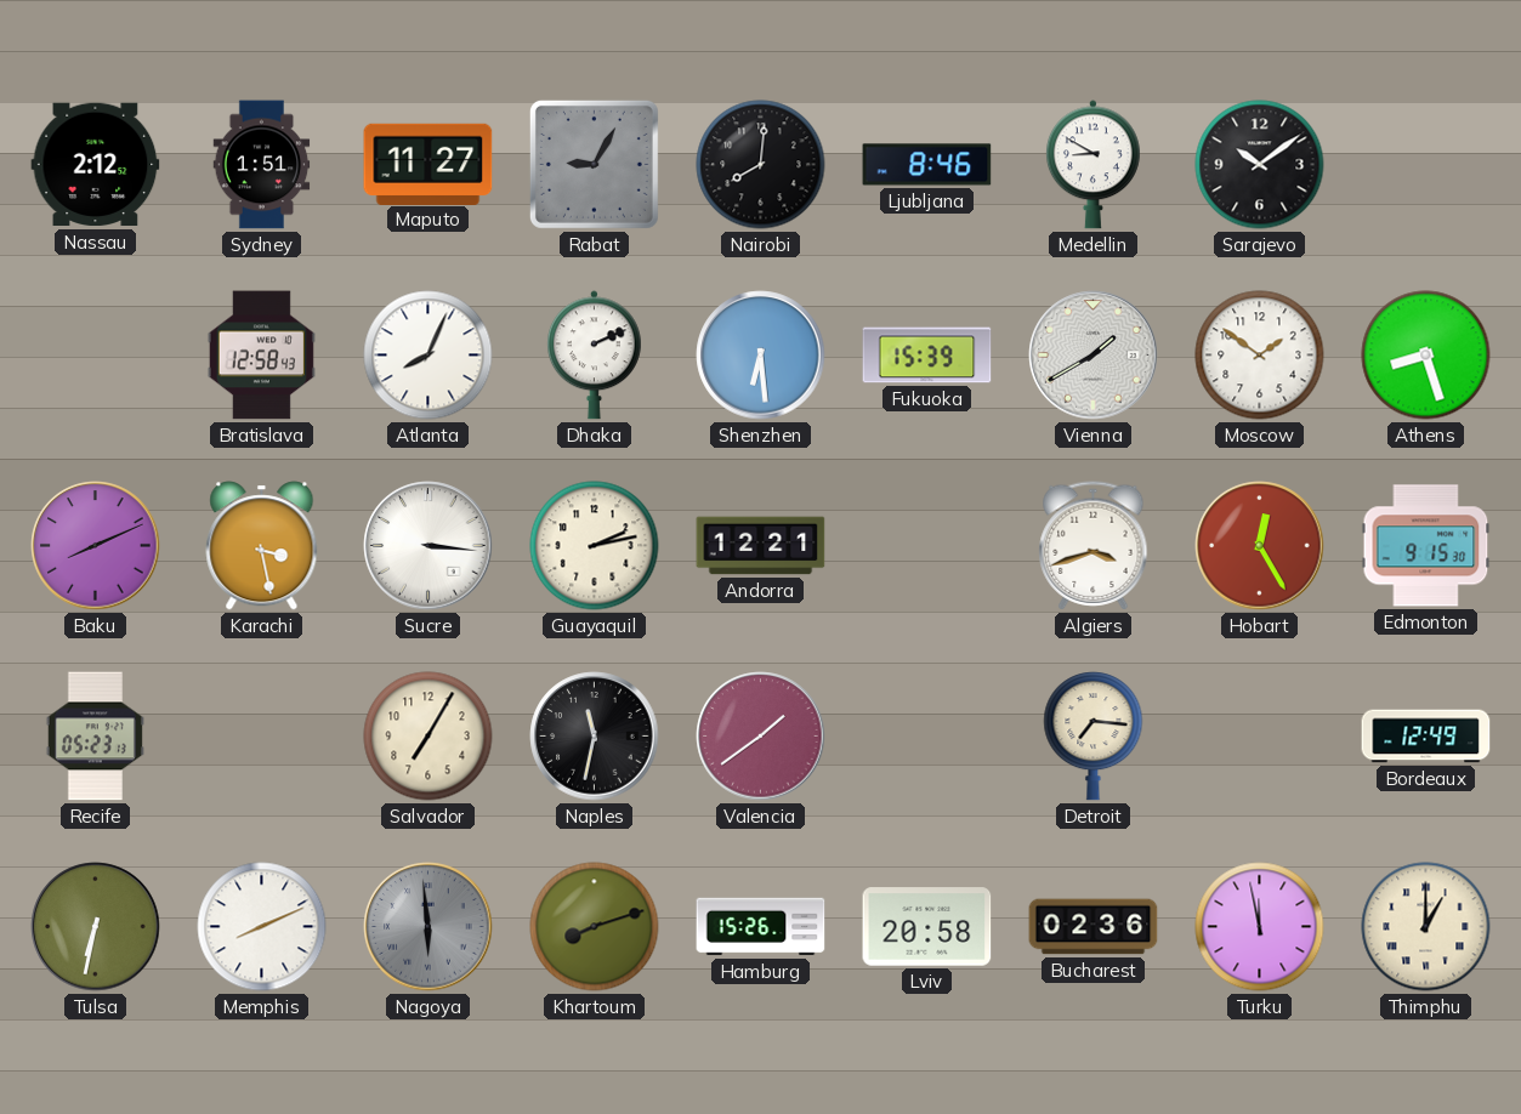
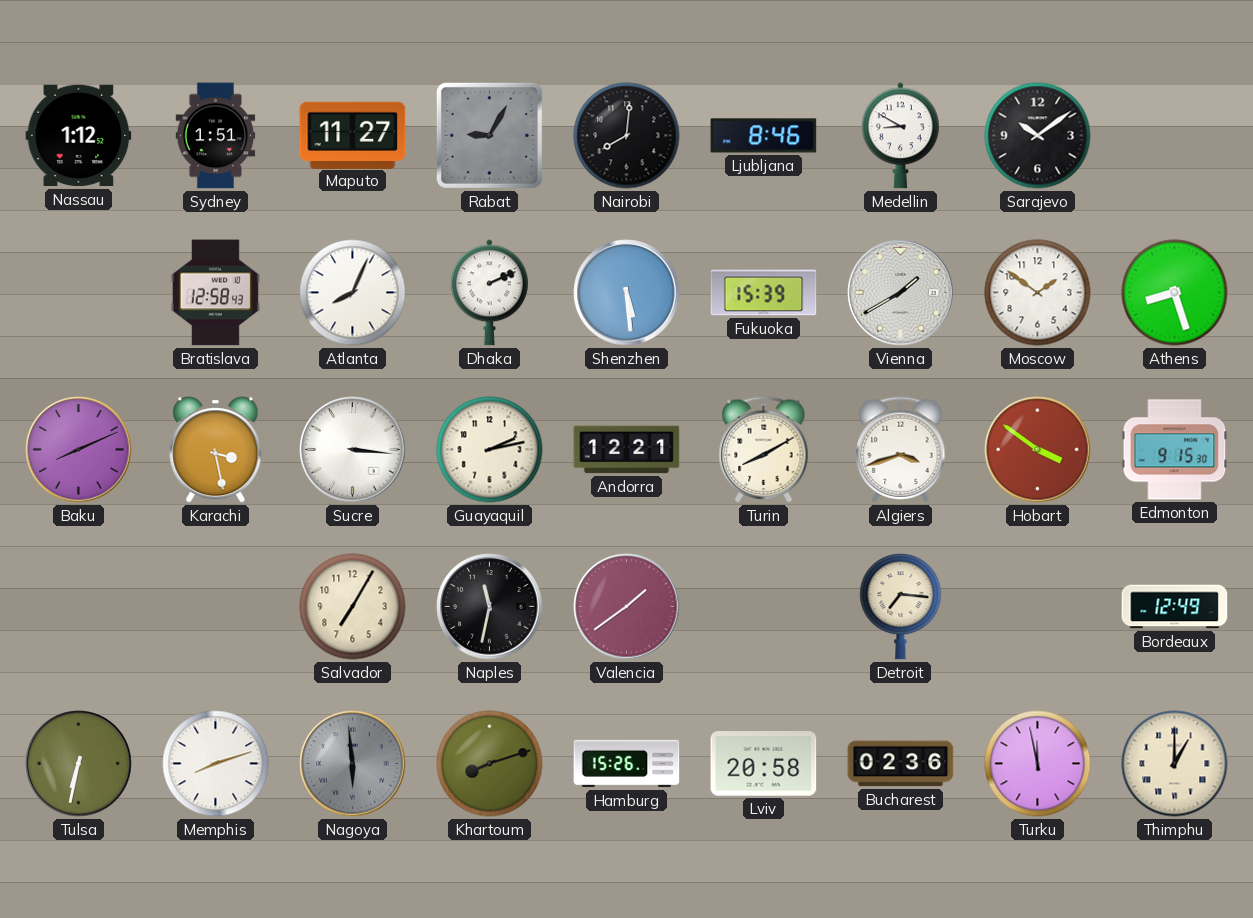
Nassau: 2:12 -> 1:12
Shenzhen: 6:29 -> 5:29
Turin: none -> 8:10
Hobart: 12:25 -> 3:51
Recife: 05:23 -> none
Memphis: 8:11 -> 8:12
